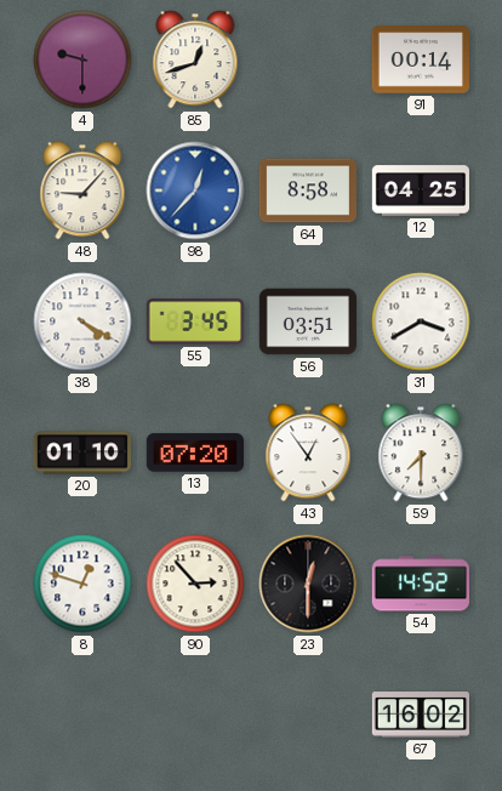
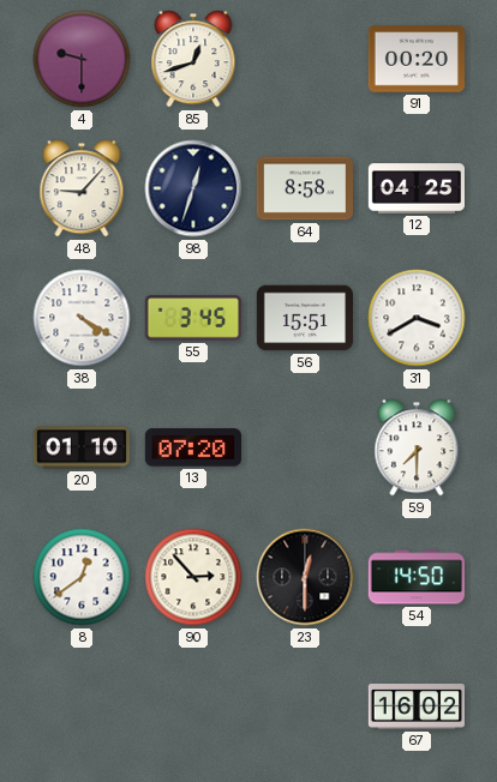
91: 00:14 -> 00:20
98: 12:37 -> 12:33
98 dial: blue -> navy
56: 03:51 -> 15:51
43: 12:54 -> none
8: 12:48 -> 12:39
54: 14:52 -> 14:50
